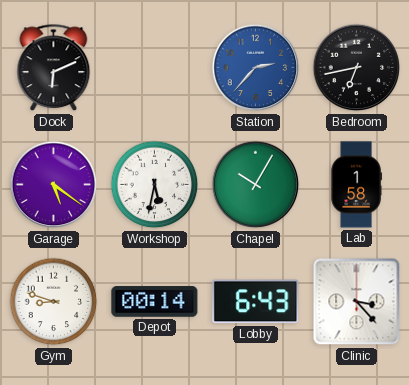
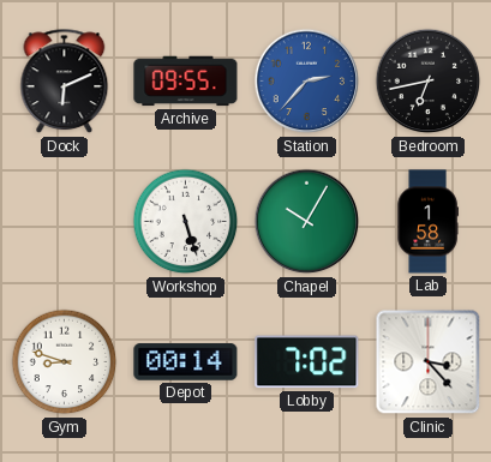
Archive: none -> 09:55
Garage: 5:21 -> none
Workshop: 5:32 -> 5:27
Lobby: 6:43 -> 7:02
